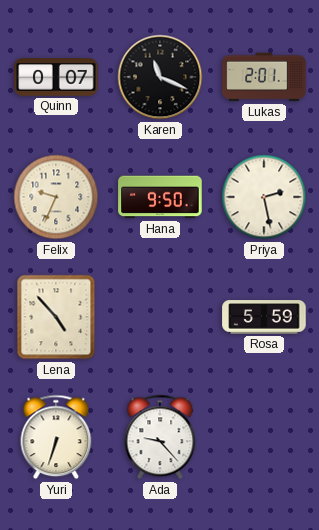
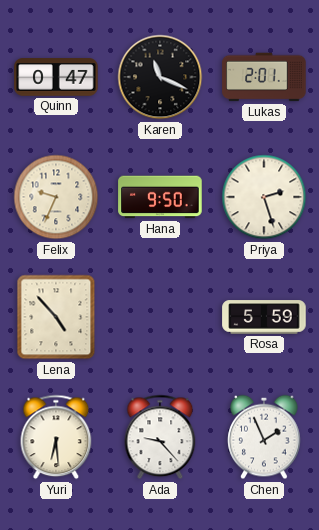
Quinn: 0:07 -> 0:47
Priya: 2:28 -> 2:27
Yuri: 6:33 -> 6:29
Chen: none -> 1:56
